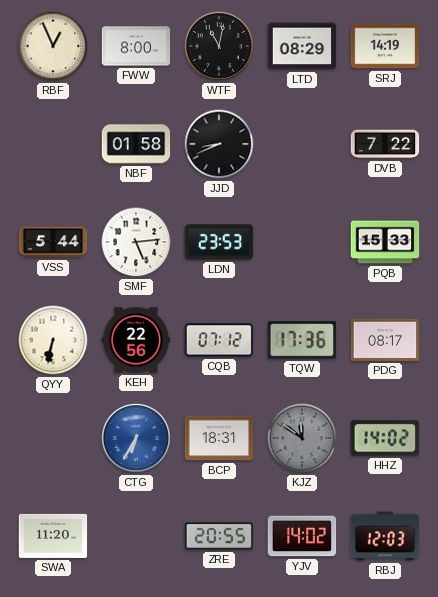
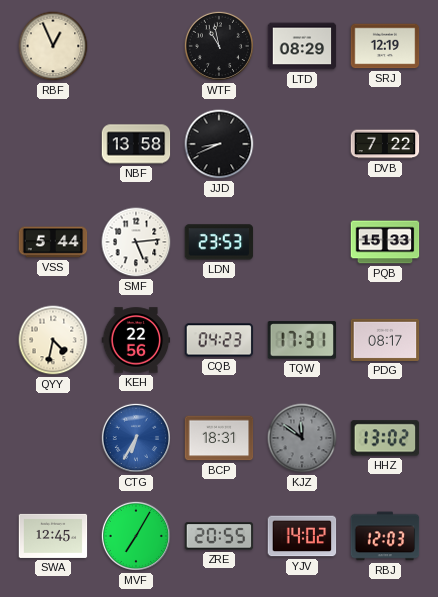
FWW: 8:00 -> none
WTF: 11:02 -> 10:58
SRJ: 14:19 -> 12:19
NBF: 01:58 -> 13:58
QYY: 6:32 -> 4:32
CQB: 07:12 -> 04:23
TQW: 17:36 -> 17:31
HHZ: 14:02 -> 13:02
SWA: 11:20 -> 12:45
MVF: none -> 7:05
